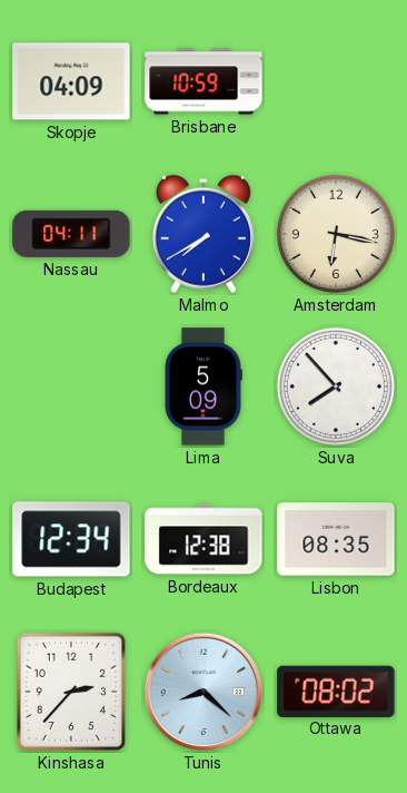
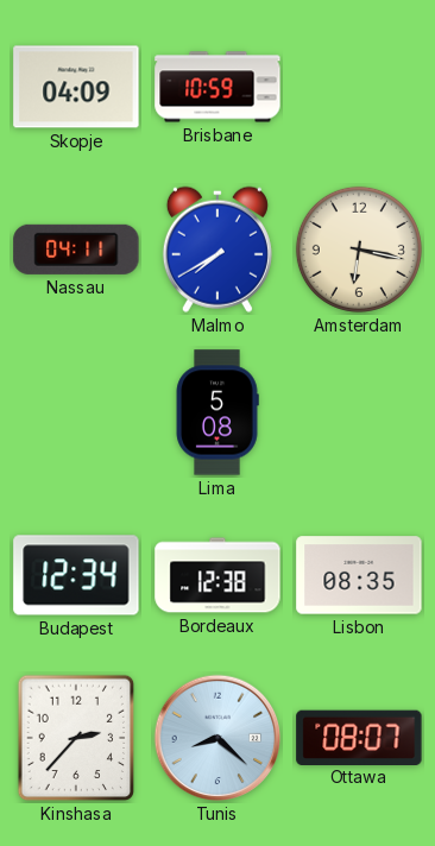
Lima: 5:09 -> 5:08
Suva: 7:53 -> none
Ottawa: 08:02 -> 08:07
